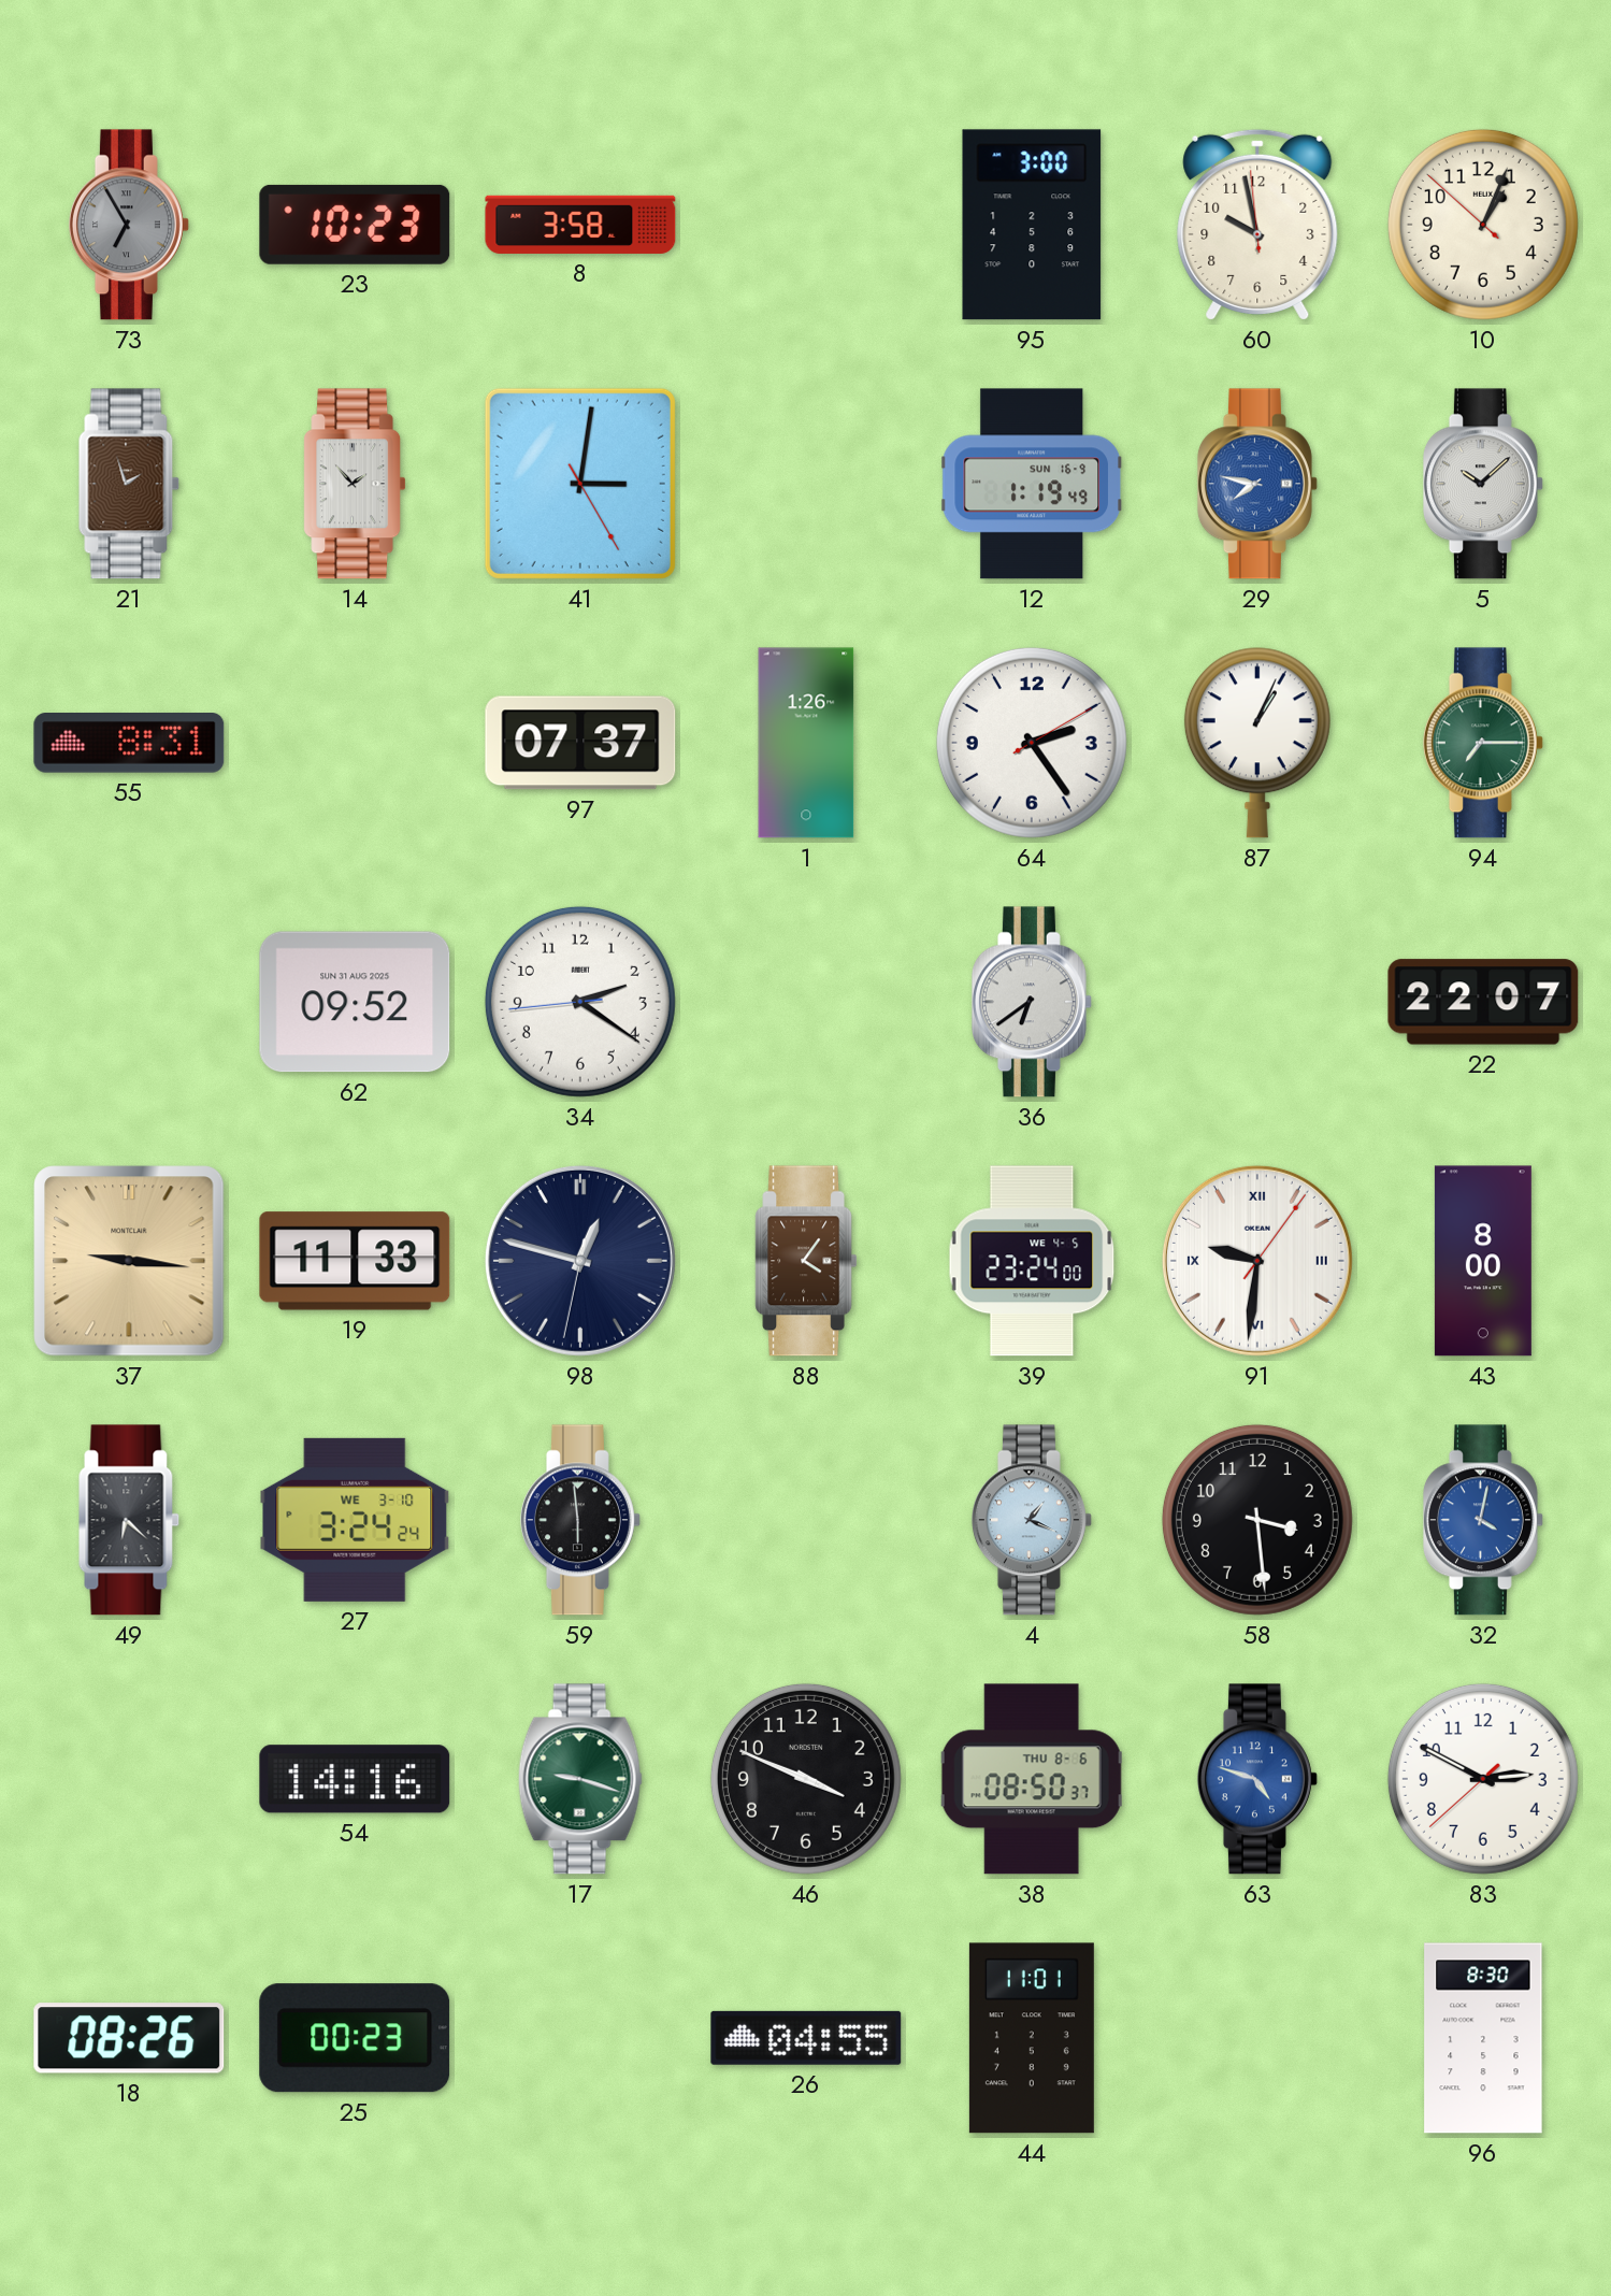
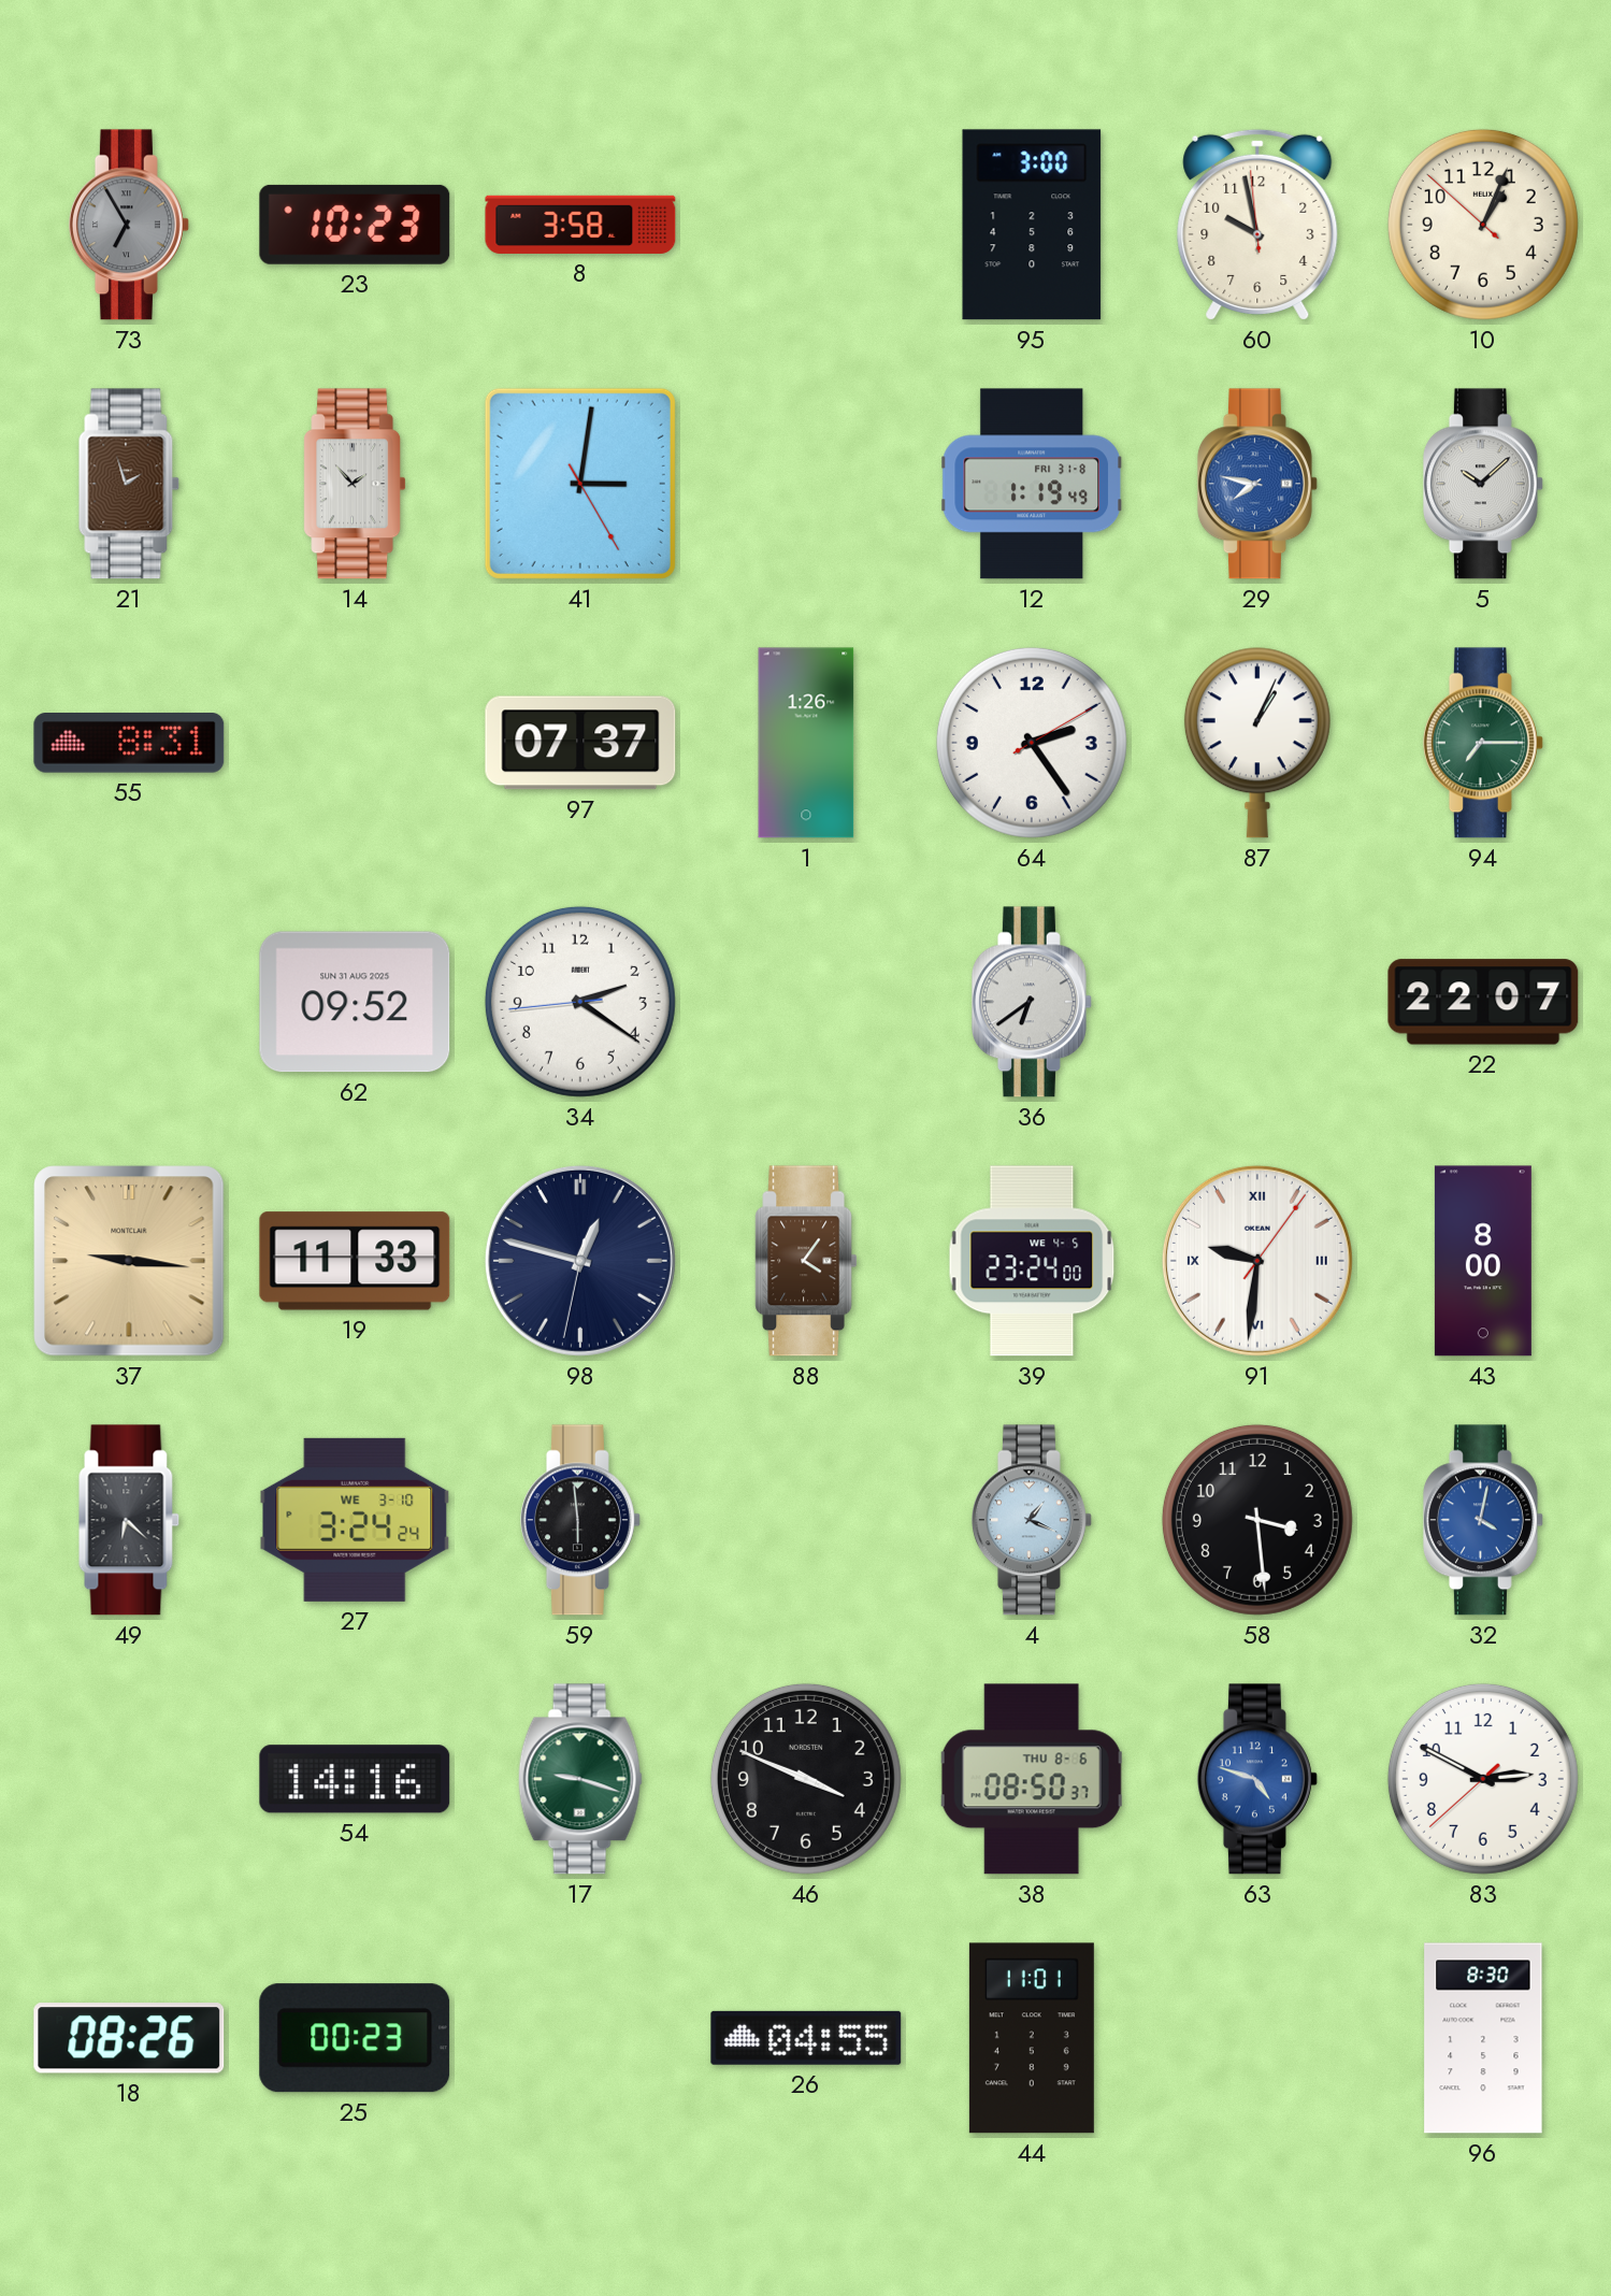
12 date: SUN 16-9 -> FRI 31-8
